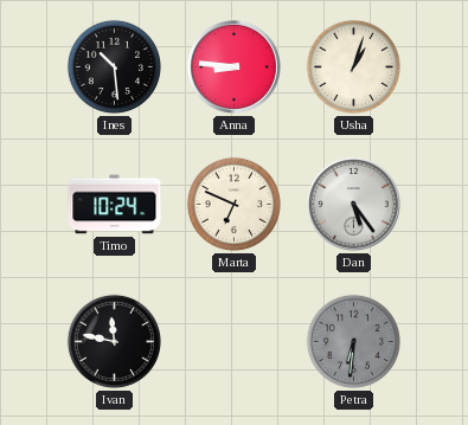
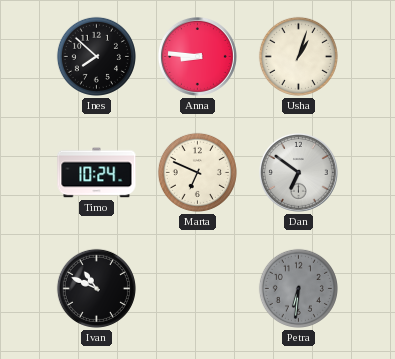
Ines: 10:29 -> 7:52
Dan: 5:24 -> 6:51
Ivan: 11:47 -> 10:49
